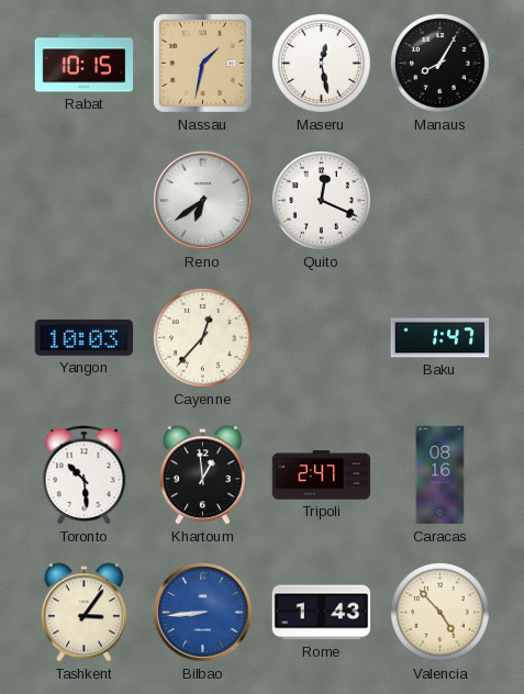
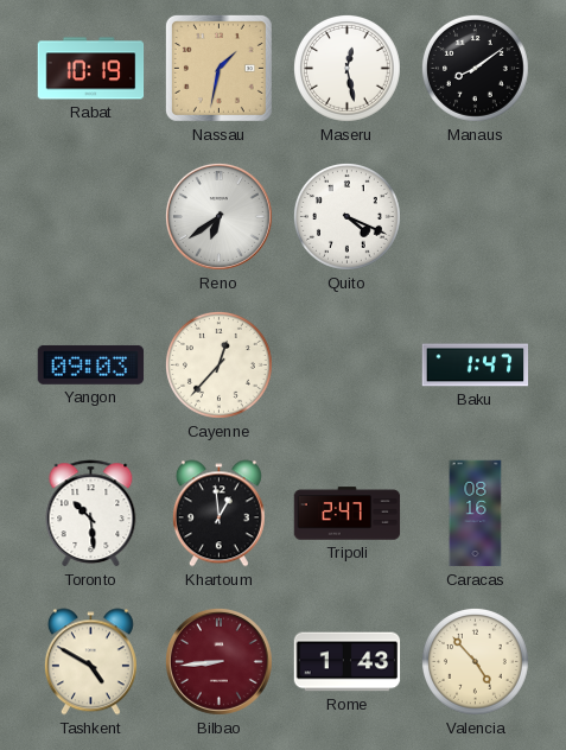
Rabat: 10:15 -> 10:19
Manaus: 8:05 -> 8:09
Quito: 12:19 -> 4:19
Yangon: 10:03 -> 09:03
Tashkent: 3:06 -> 4:50
Bilbao dial: blue -> burgundy
